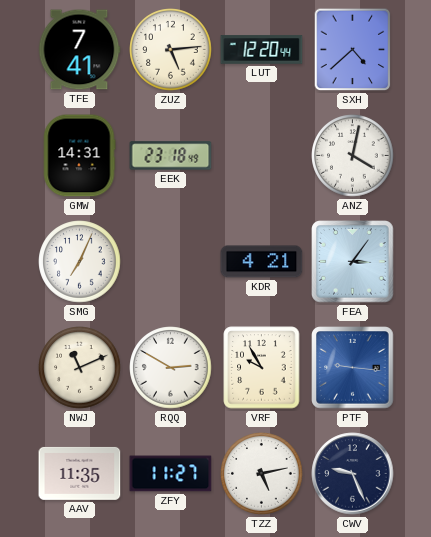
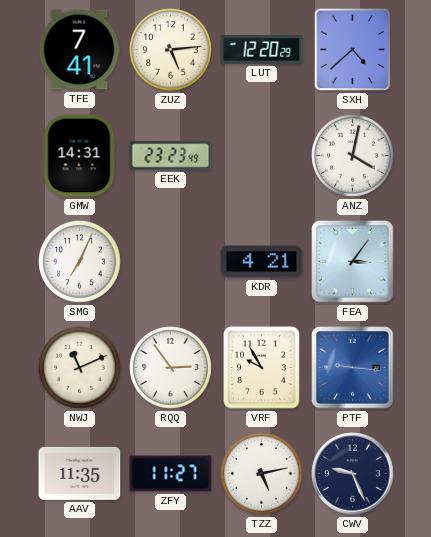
LUT: 12:20:44 -> 12:20:29
EEK: 23:18 -> 23:23
RQQ: 2:50 -> 2:54
